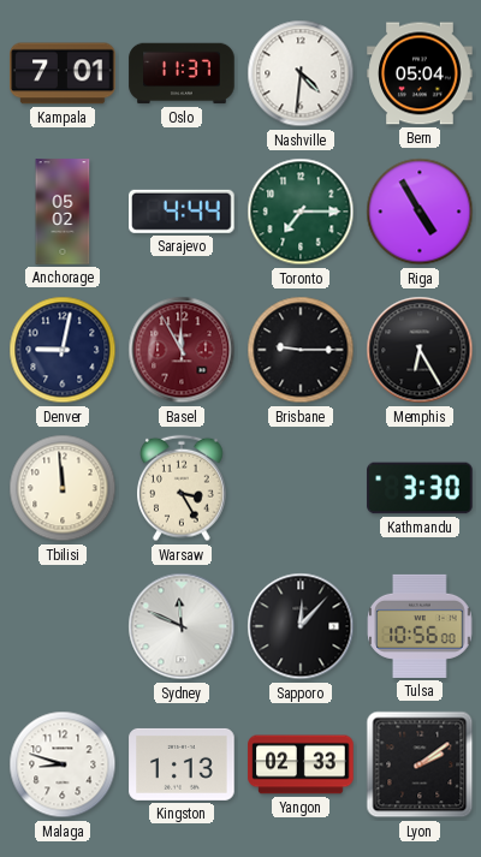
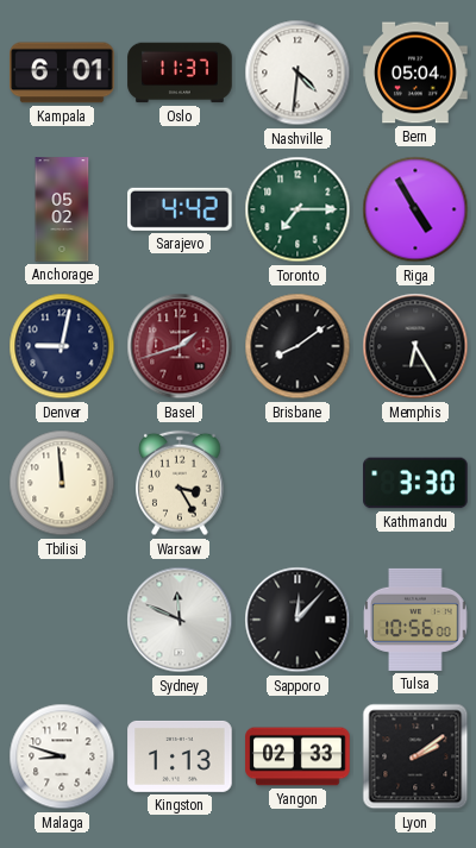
Kampala: 7:01 -> 6:01
Sarajevo: 4:44 -> 4:42
Basel: 11:55 -> 1:42
Brisbane: 9:15 -> 8:09
